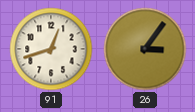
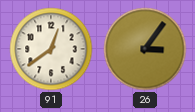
91: 12:42 -> 12:39
